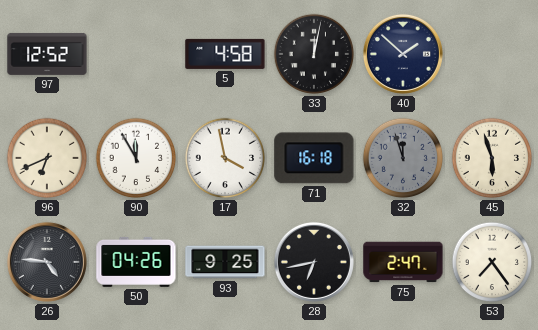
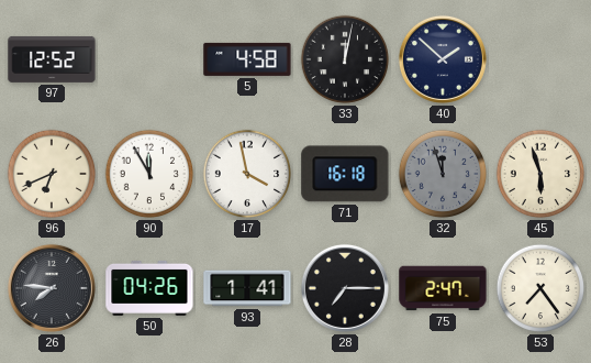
26: 4:46 -> 7:46
93: 9:25 -> 1:41
28: 6:43 -> 7:15
